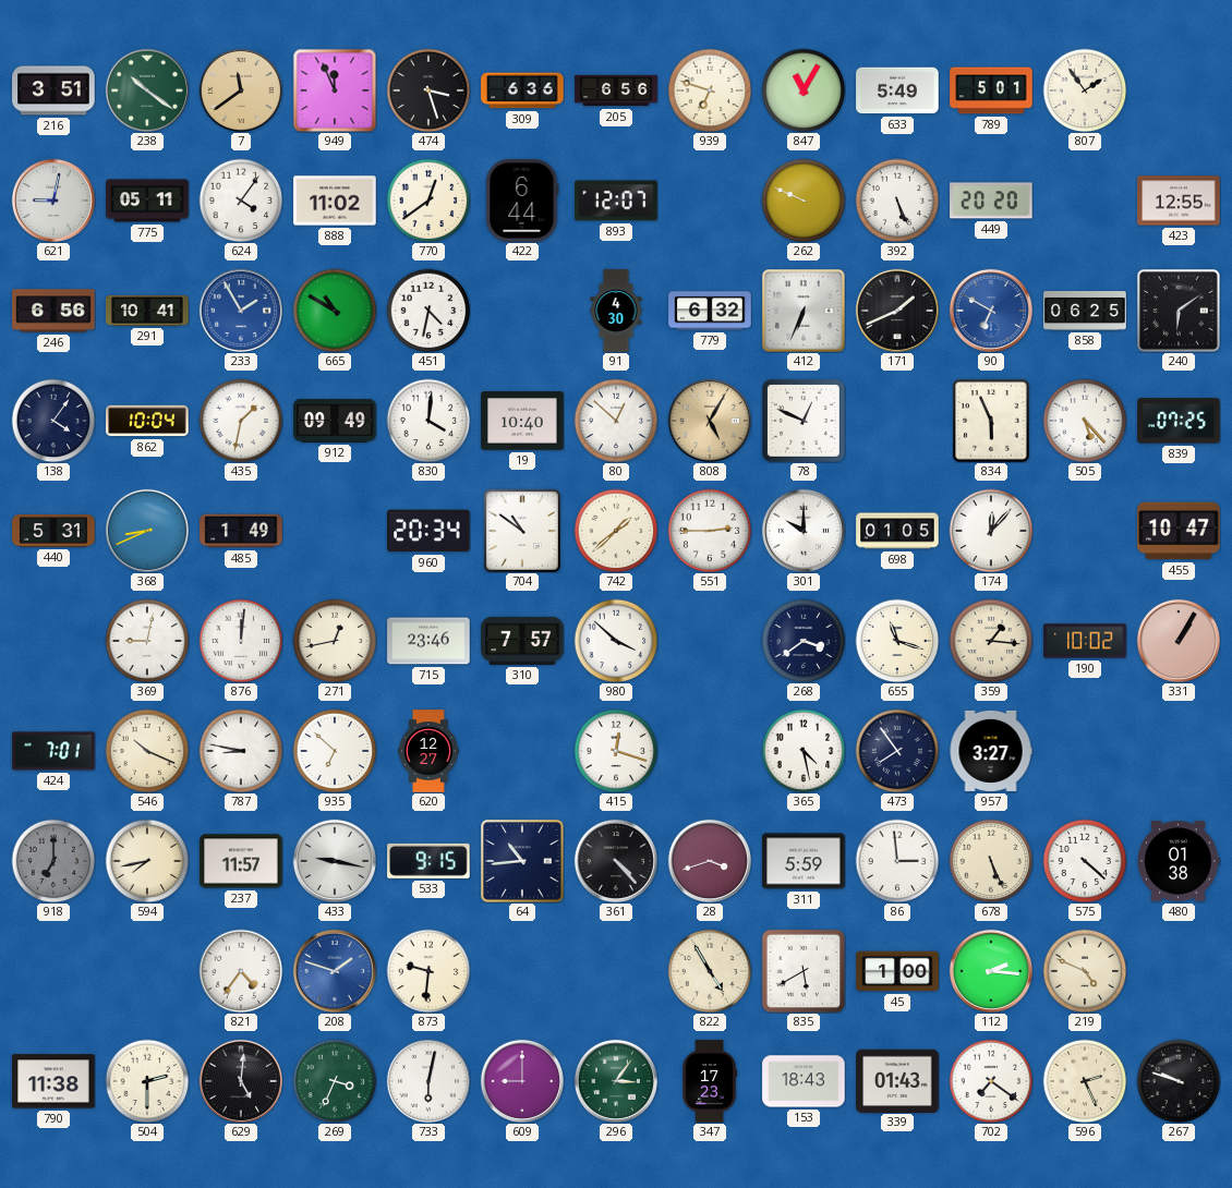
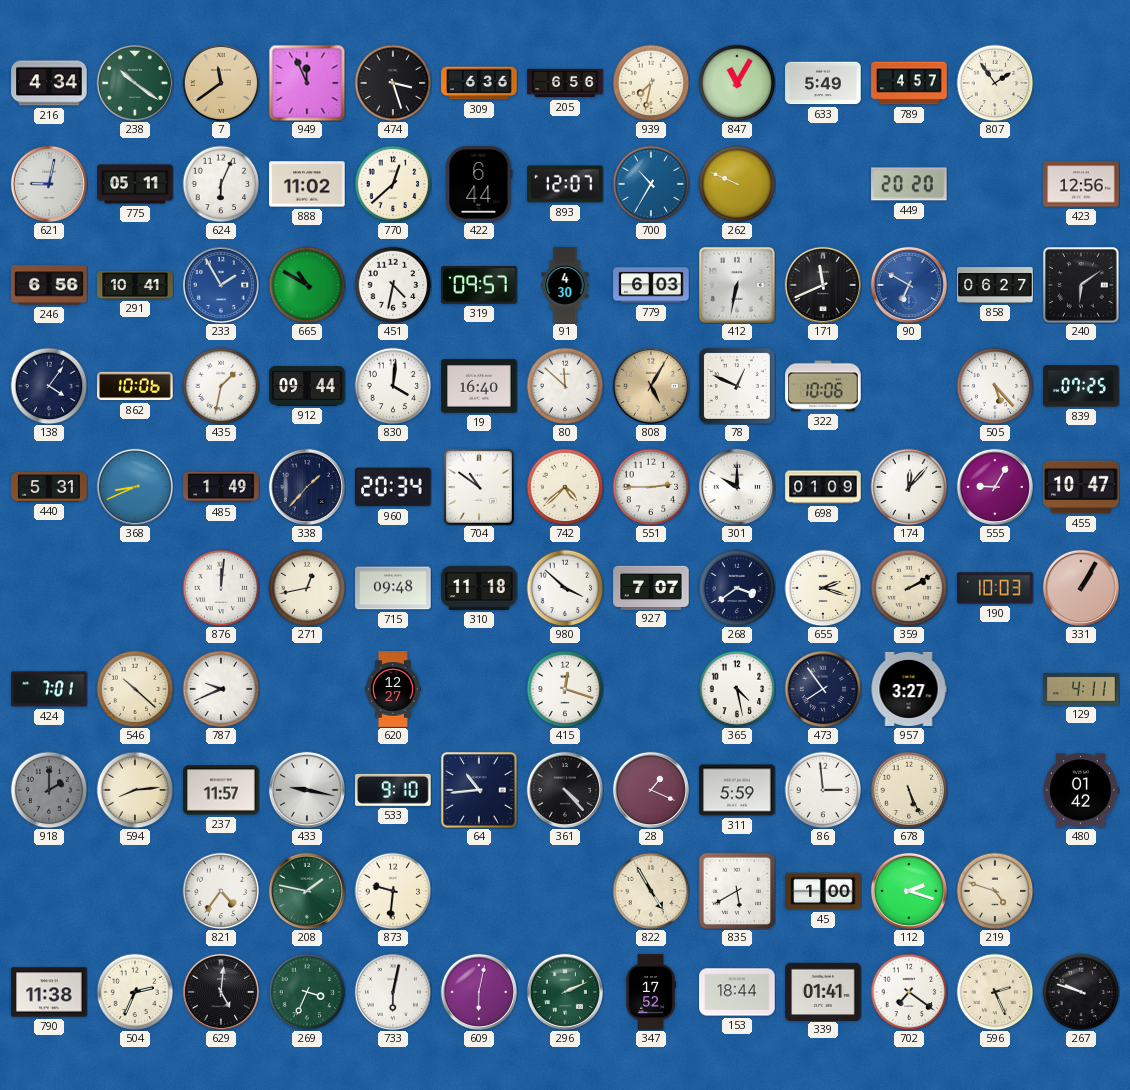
216: 3:51 -> 4:34
939: 6:48 -> 7:32
789: 5:01 -> 4:57
624: 4:06 -> 6:04
770: 12:39 -> 12:38
700: none -> 10:35
392: 5:26 -> none
423: 12:55 -> 12:56
319: none -> 09:57
779: 6:32 -> 6:03
412: 6:34 -> 6:32
171: 1:41 -> 11:41
858: 06:25 -> 06:27
862: 10:04 -> 10:06
912: 09:49 -> 09:44
19: 10:40 -> 16:40
80: 12:52 -> 11:52
322: none -> 10:06
834: 5:56 -> none
338: none -> 1:37
742: 1:38 -> 4:38
698: 01:05 -> 01:09
555: none -> 9:05
369: 9:02 -> none
715: 23:46 -> 09:48
310: 7:57 -> 11:18
927: none -> 7:07
655: 11:18 -> 2:18
359: 1:16 -> 2:10
190: 10:02 -> 10:03
546: 10:19 -> 10:22
787: 8:47 -> 9:41
935: 6:52 -> none
129: none -> 4:11
918: 7:00 -> 2:00
594: 7:43 -> 8:14
533: 9:15 -> 9:10
28: 3:42 -> 1:19
575: 4:22 -> none
480: 01:38 -> 01:42
208: 1:48 -> 1:47
208 dial: blue -> green
112: 2:16 -> 2:18
219: 4:49 -> 4:48
504: 2:30 -> 2:34
609: 9:00 -> 6:02
296: 3:06 -> 2:11
347: 17:23 -> 17:52
153: 18:43 -> 18:44
339: 01:43 -> 01:41
